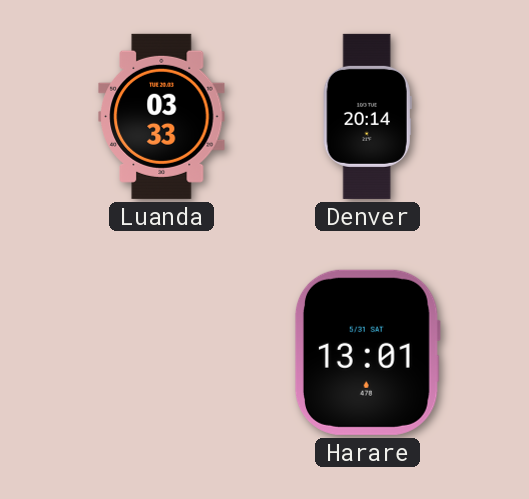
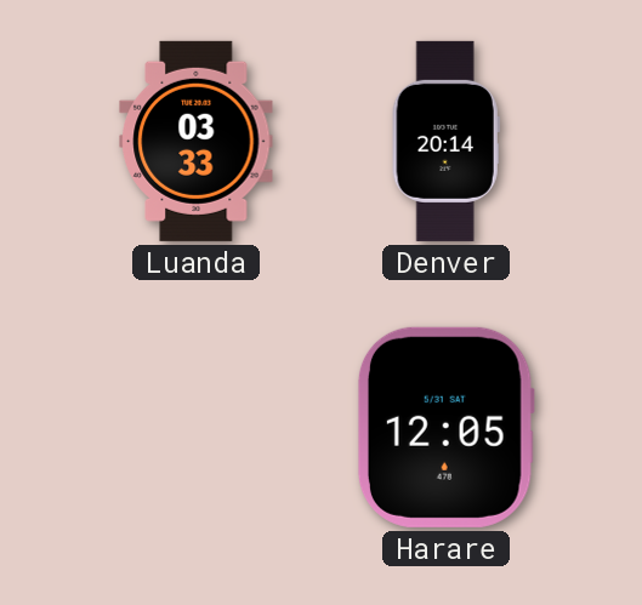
Harare: 13:01 -> 12:05
